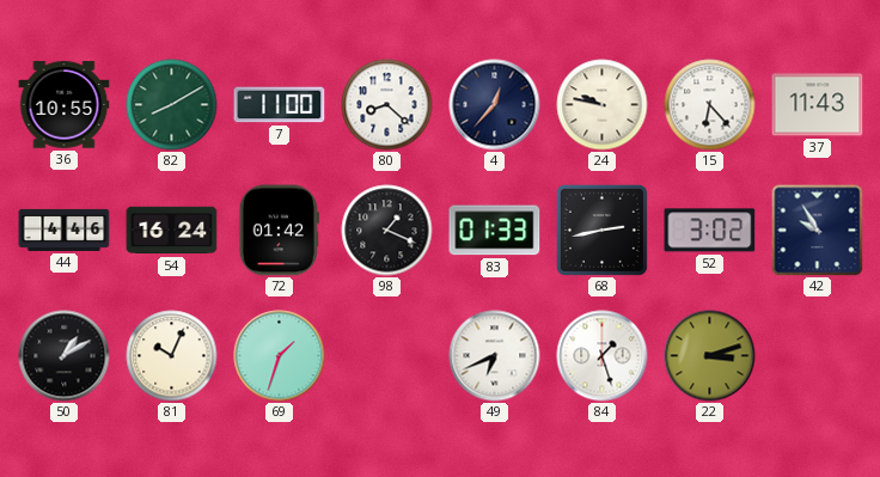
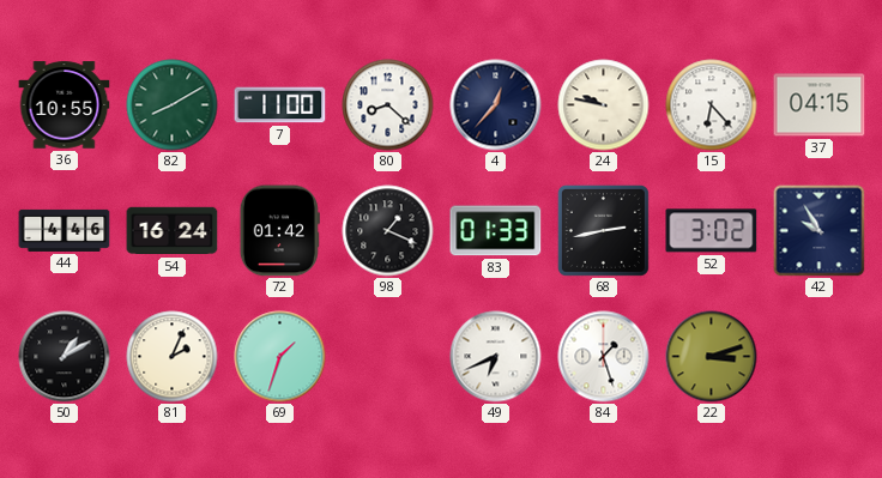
37: 11:43 -> 04:15
81: 10:04 -> 2:04
